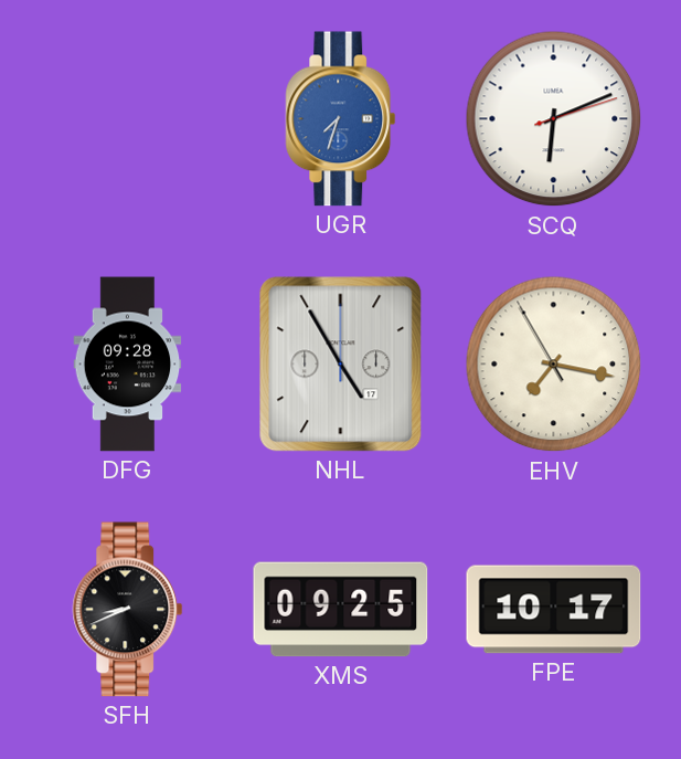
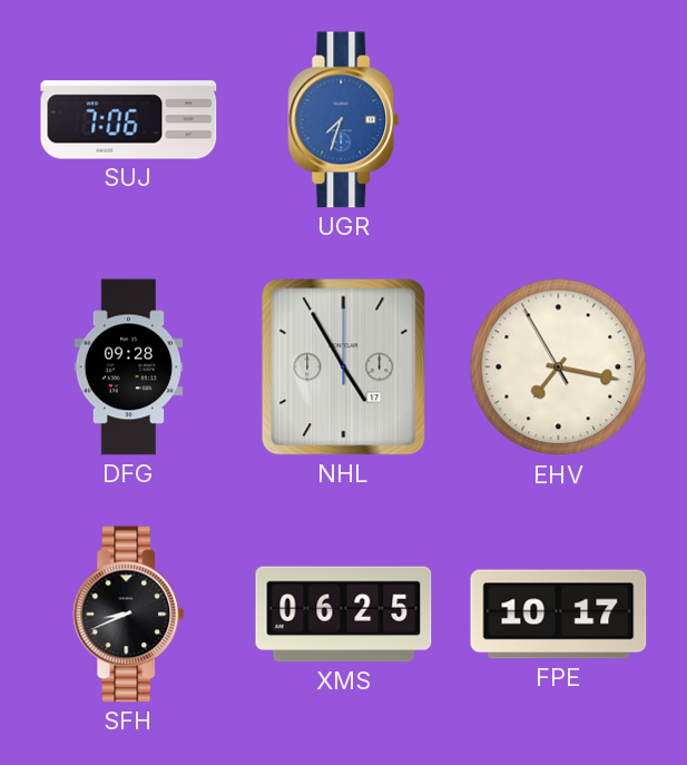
SUJ: none -> 7:06
SCQ: 6:11 -> none
XMS: 09:25 -> 06:25
